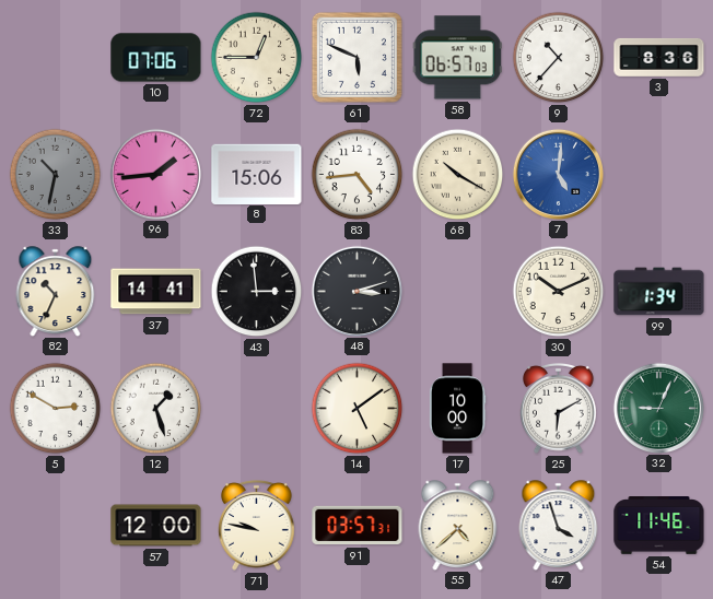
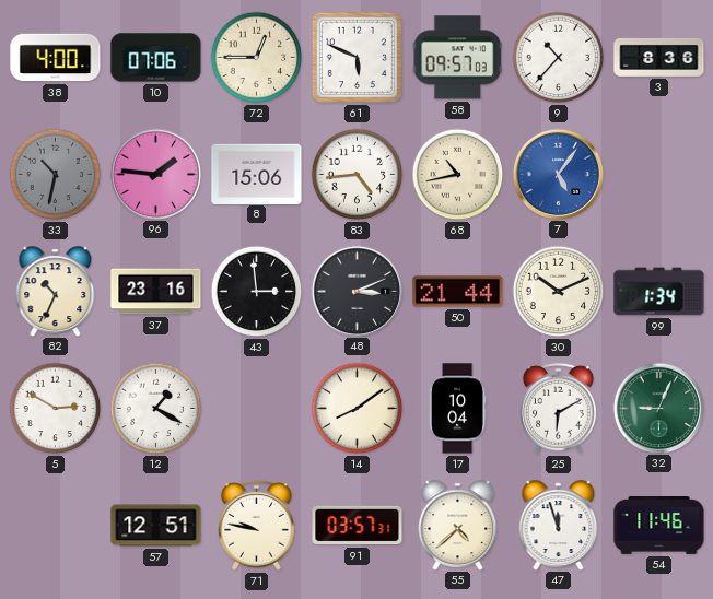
38: none -> 4:00
58: 06:57 -> 09:57
96: 1:44 -> 1:46
68: 10:20 -> 10:43
7: 5:01 -> 5:06
37: 14:41 -> 23:16
48: 3:12 -> 3:11
50: none -> 21:44
12: 1:27 -> 1:20
14: 5:09 -> 8:09
17: 10:00 -> 10:04
57: 12:00 -> 12:51
47: 3:57 -> 11:57
